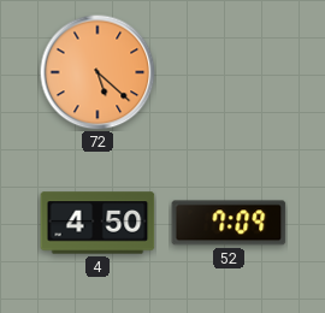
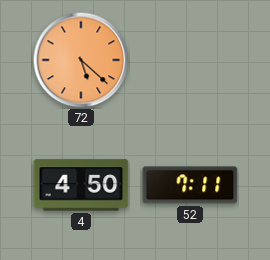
52: 7:09 -> 7:11
